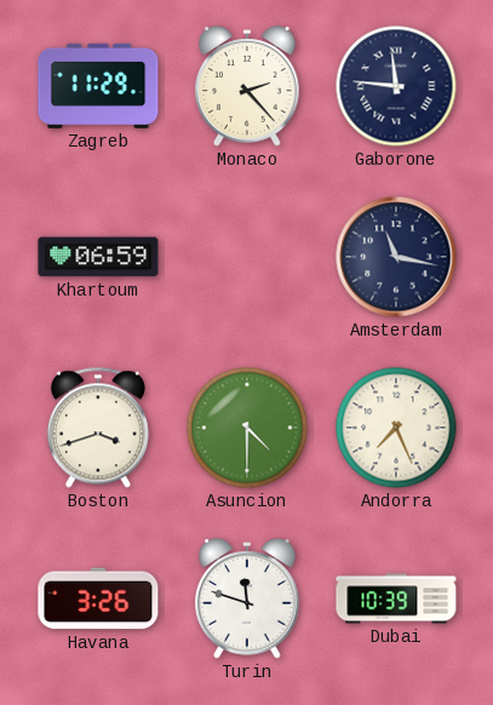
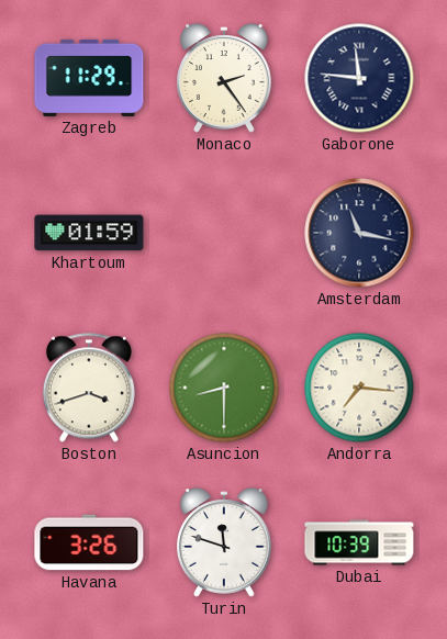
Monaco: 2:23 -> 2:24
Khartoum: 06:59 -> 01:59
Asuncion: 4:30 -> 8:30
Andorra: 7:26 -> 7:16
